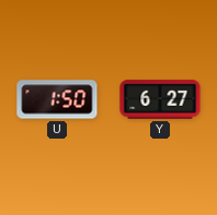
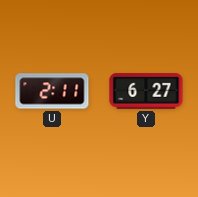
U: 1:50 -> 2:11
